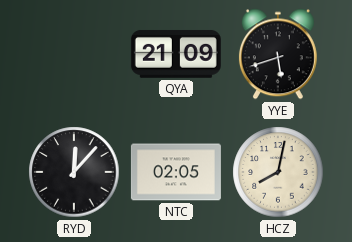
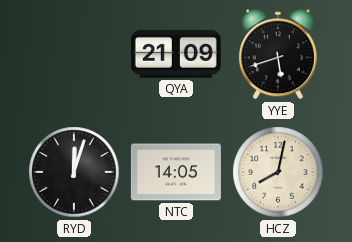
RYD: 12:07 -> 12:03
NTC: 02:05 -> 14:05
